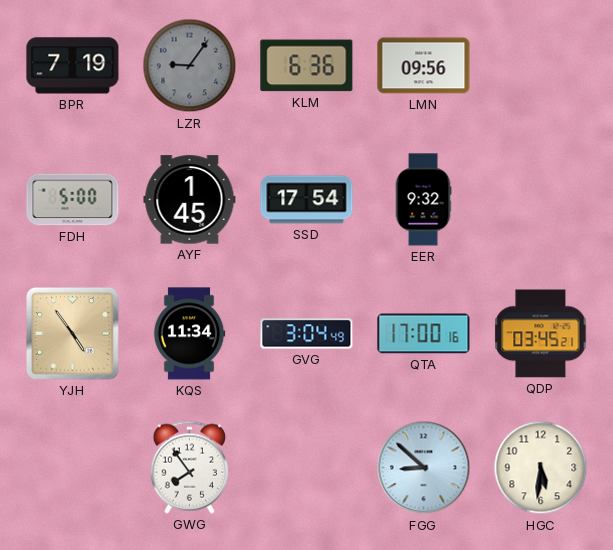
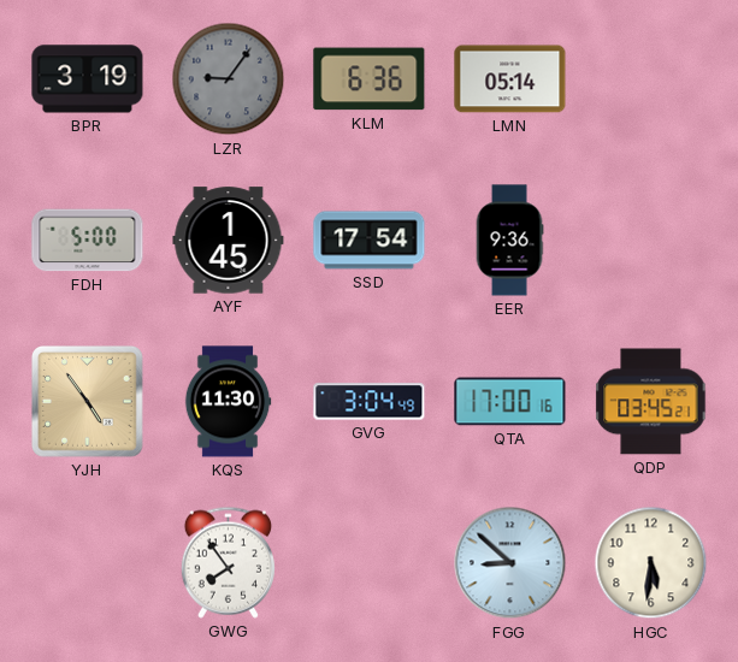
BPR: 7:19 -> 3:19
LMN: 09:56 -> 05:14
EER: 9:32 -> 9:36
KQS: 11:34 -> 11:30
